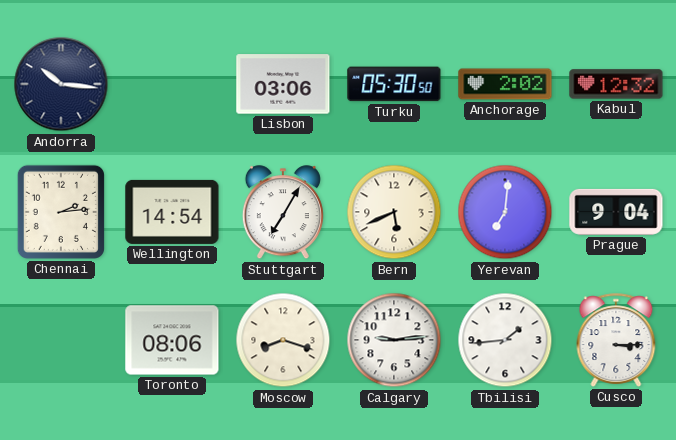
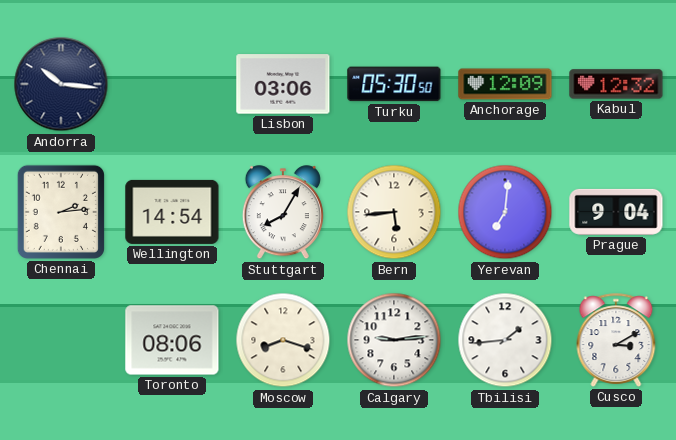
Anchorage: 2:02 -> 12:09
Stuttgart: 7:05 -> 8:05
Bern: 5:41 -> 5:44
Cusco: 3:15 -> 3:10
